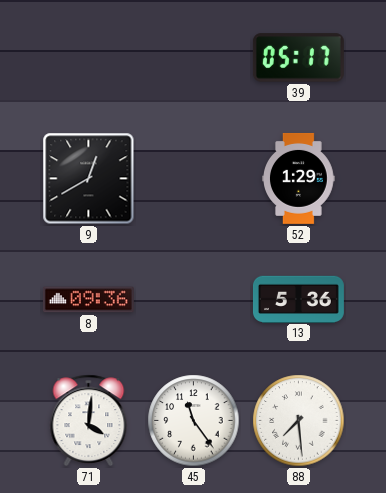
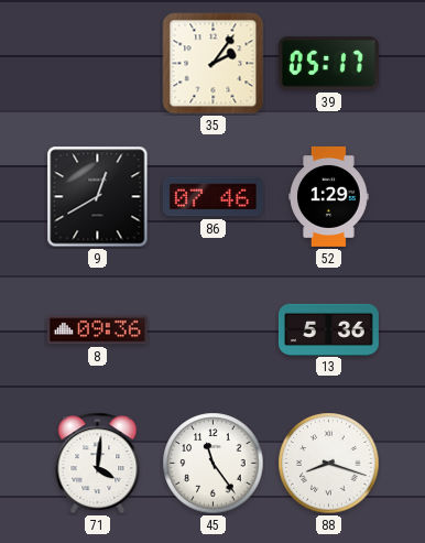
35: none -> 2:06
86: none -> 07:46
88: 7:29 -> 8:18
